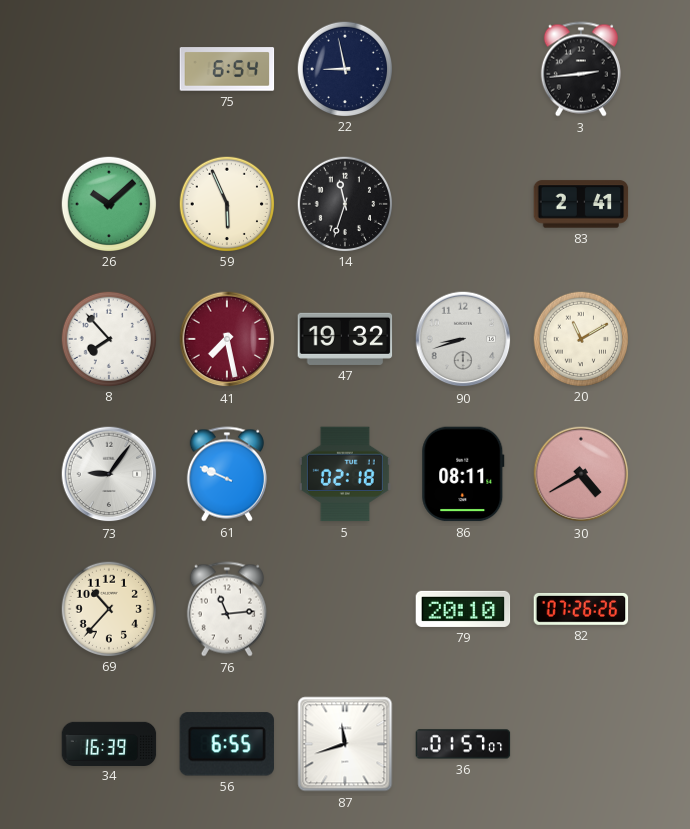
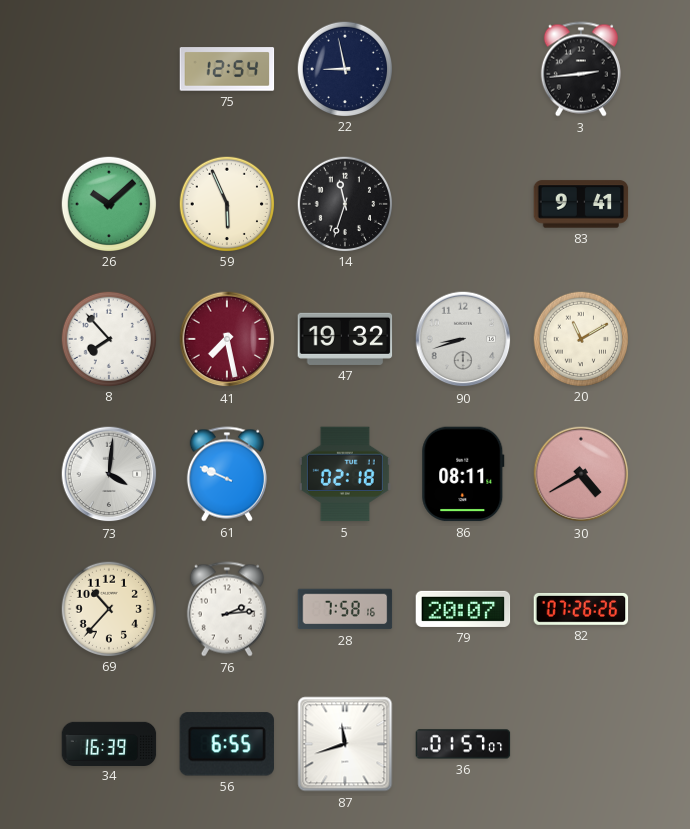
75: 6:54 -> 12:54
83: 2:41 -> 9:41
73: 9:06 -> 4:01
76: 11:14 -> 2:14
28: none -> 7:58
79: 20:10 -> 20:07
